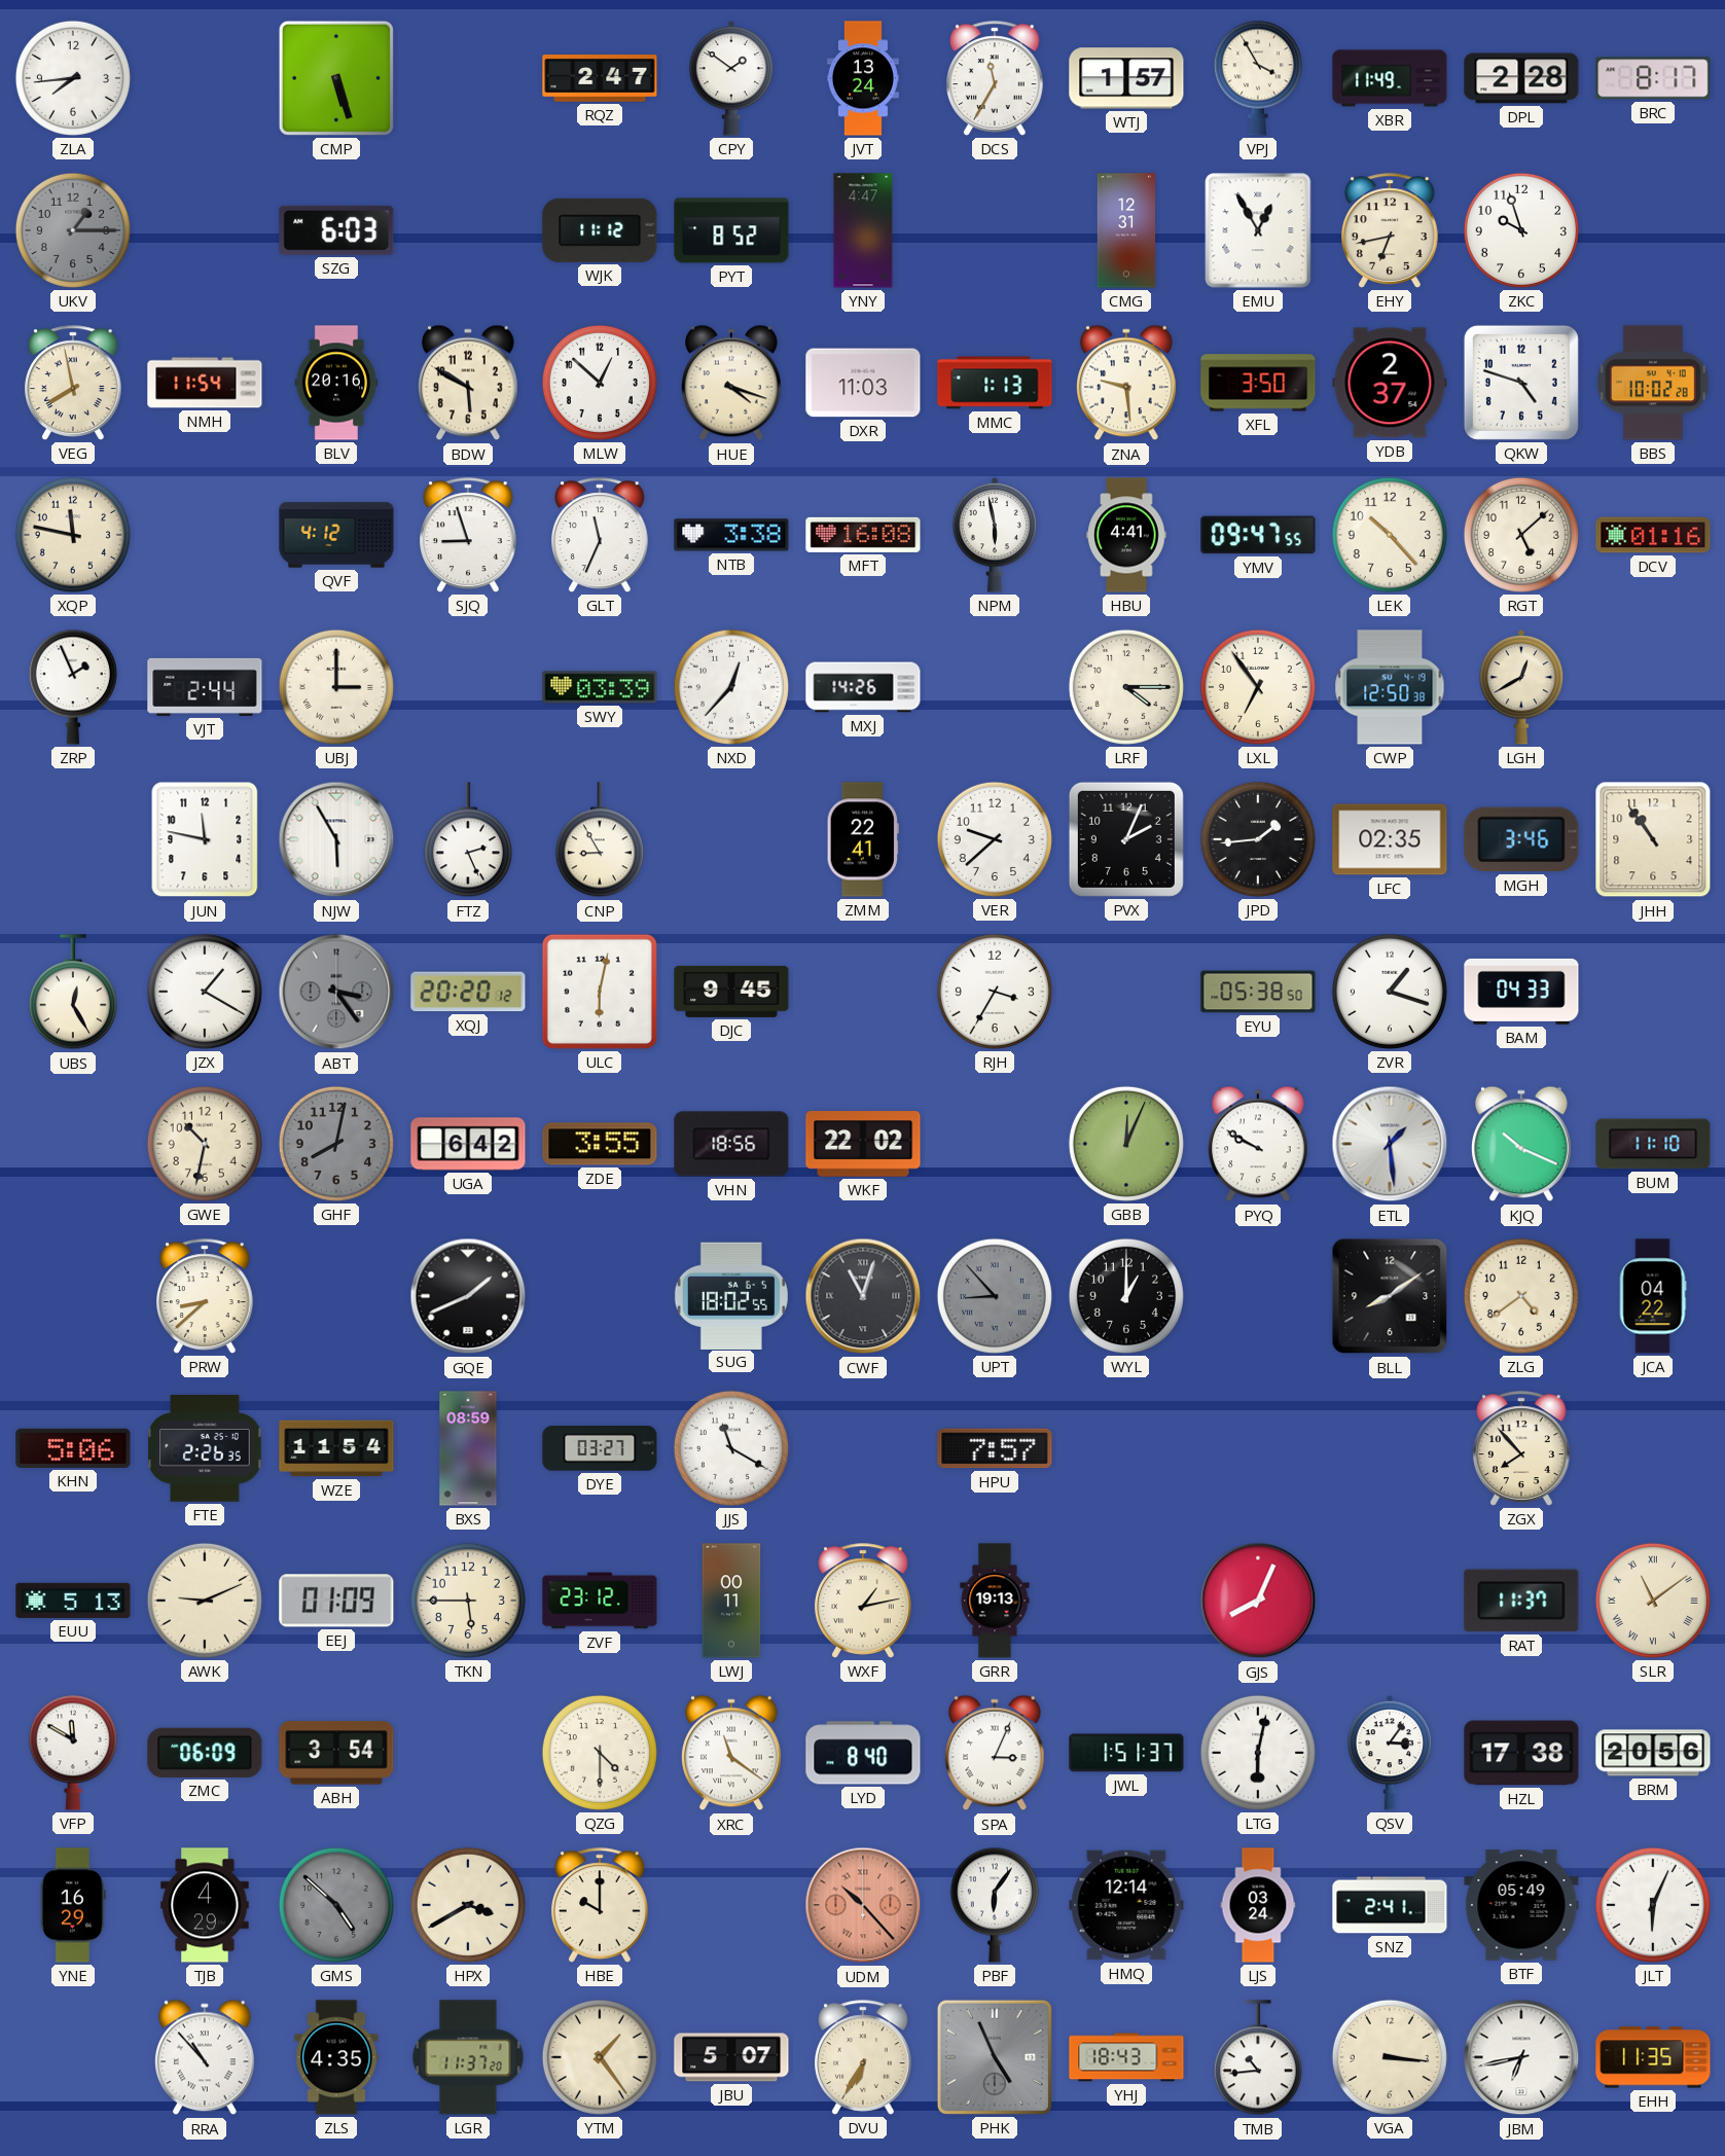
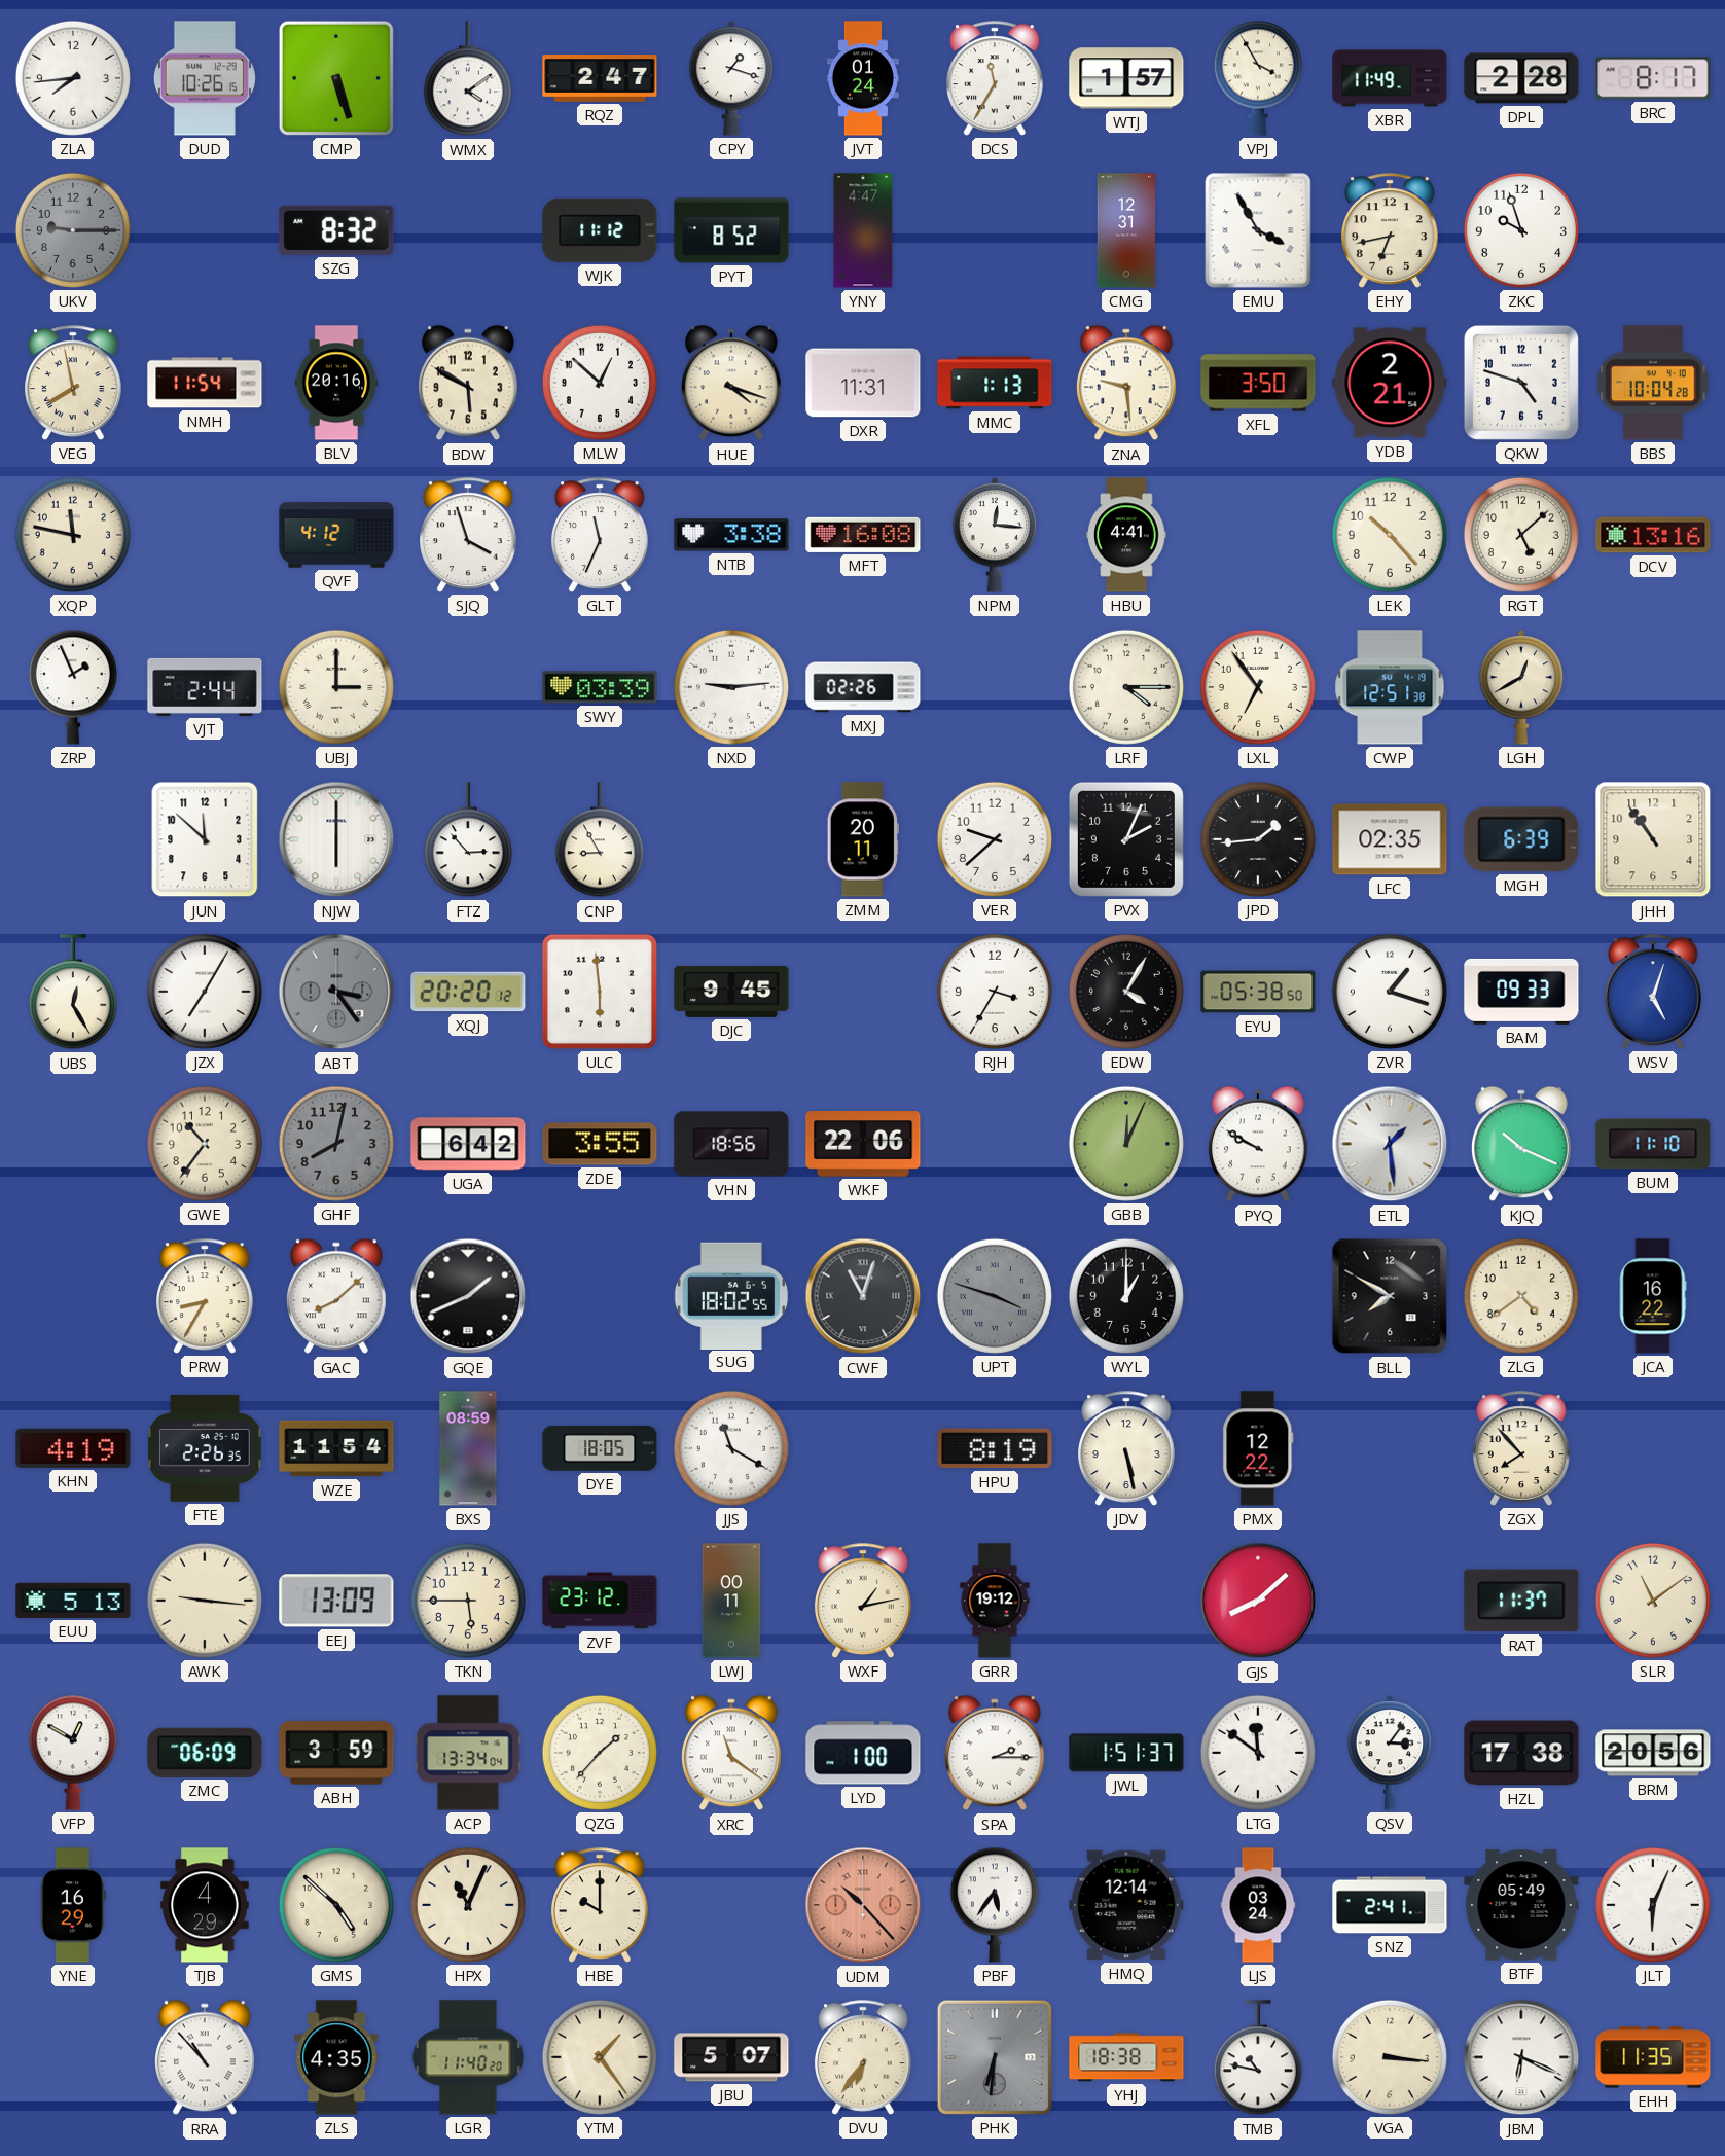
DUD: none -> 10:26
WMX: none -> 4:09
CPY: 1:51 -> 1:18
JVT: 13:24 -> 01:24
UKV: 1:15 -> 9:15
SZG: 6:03 -> 8:32
EMU: 12:55 -> 3:55
DXR: 11:03 -> 11:31
YDB: 2:37 -> 2:21
BBS: 10:02 -> 10:04
SJQ: 8:57 -> 3:57
NPM: 5:58 -> 12:16
YMV: 09:47 -> none
DCV: 01:16 -> 13:16
NXD: 12:37 -> 9:14
MXJ: 14:26 -> 02:26
CWP: 12:50 -> 12:51
JUN: 11:47 -> 11:52
NJW: 5:55 -> 6:00
FTZ: 2:26 -> 2:53
ZMM: 22:41 -> 20:11
MGH: 3:46 -> 6:39
JZX: 1:20 -> 7:05
ULC: 6:02 -> 5:59
EDW: none -> 4:05
BAM: 04:33 -> 09:33
WSV: none -> 5:03
GWE: 10:32 -> 10:36
WKF: 22:02 -> 22:06
PRW: 8:38 -> 8:35
GAC: none -> 8:08
UPT: 8:53 -> 3:48
BLL: 8:09 -> 7:50
JCA: 04:22 -> 16:22
KHN: 5:06 -> 4:19
DYE: 03:27 -> 18:05
HPU: 7:57 -> 8:19
JDV: none -> 5:28
PMX: none -> 12:22
AWK: 9:11 -> 9:16
EEJ: 01:09 -> 13:09
GRR: 19:13 -> 19:12
GJS: 8:04 -> 8:08
SLR numerals: Roman -> Arabic
VFP: 11:50 -> 12:50
ABH: 3:54 -> 3:59
ACP: none -> 13:34
QZG: 4:30 -> 1:37
LYD: 8:40 -> 1:00
SPA: 3:04 -> 2:15
LTG: 6:02 -> 11:51
GMS dial: grey -> cream
HPX: 3:40 -> 11:04
PBF: 6:06 -> 5:36
LGR: 11:37 -> 11:40
DVU: 6:35 -> 6:36
PHK: 4:56 -> 6:31
YHJ: 18:43 -> 18:38
TMB: 10:44 -> 10:47
JBM: 6:43 -> 6:19
